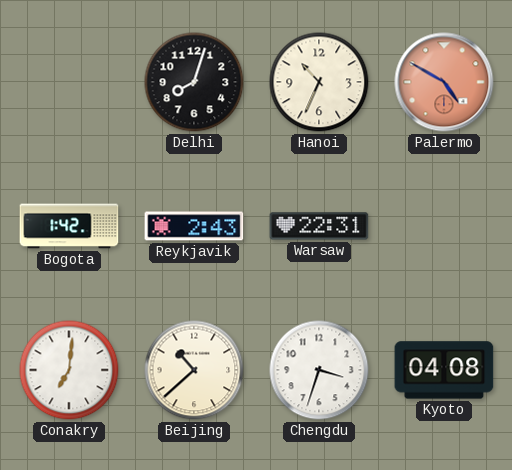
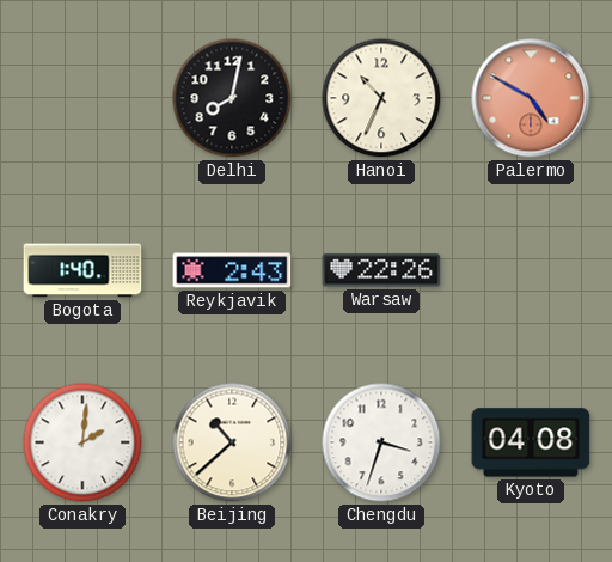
Delhi: 8:03 -> 8:02
Bogota: 1:42 -> 1:40
Warsaw: 22:31 -> 22:26
Conakry: 7:01 -> 2:01
